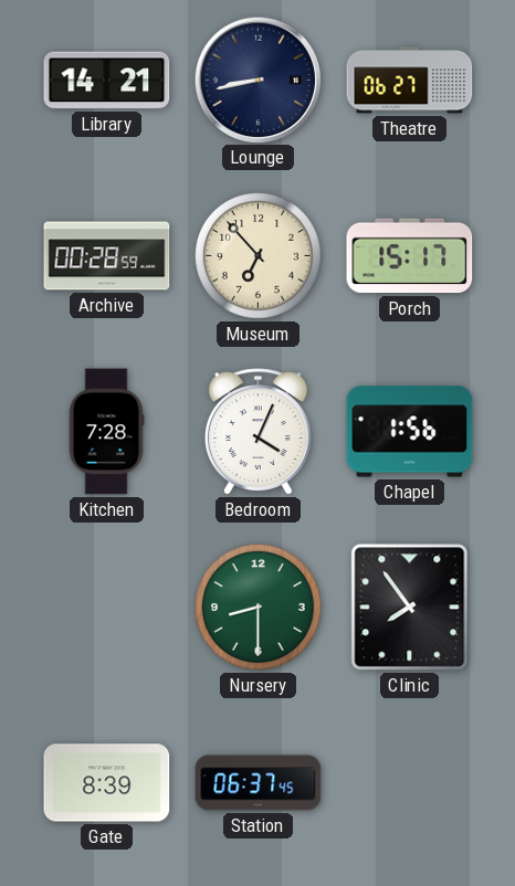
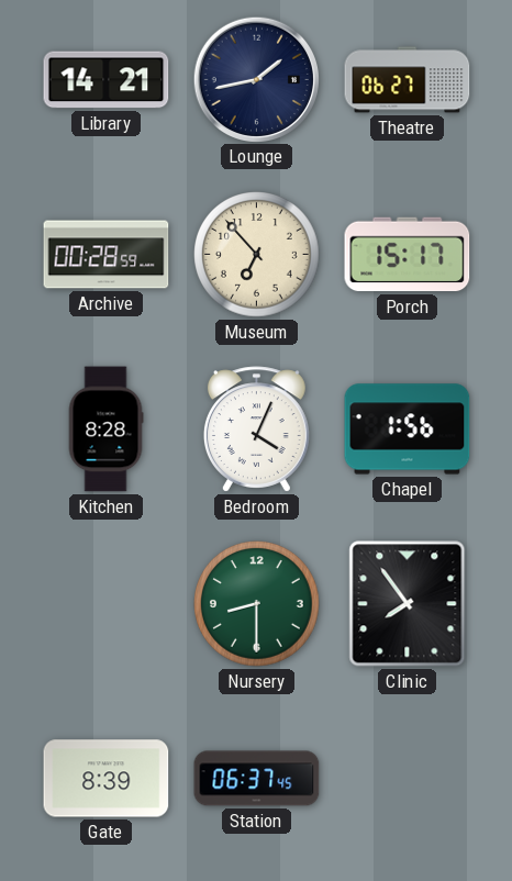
Lounge: 8:43 -> 1:43
Kitchen: 7:28 -> 8:28
